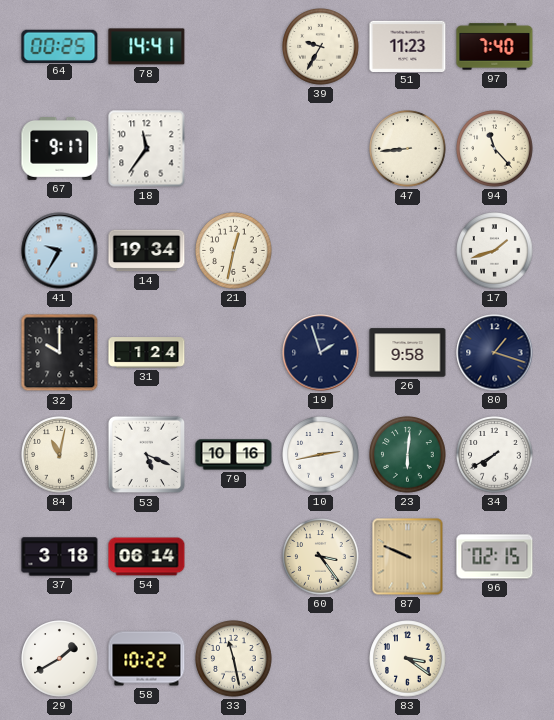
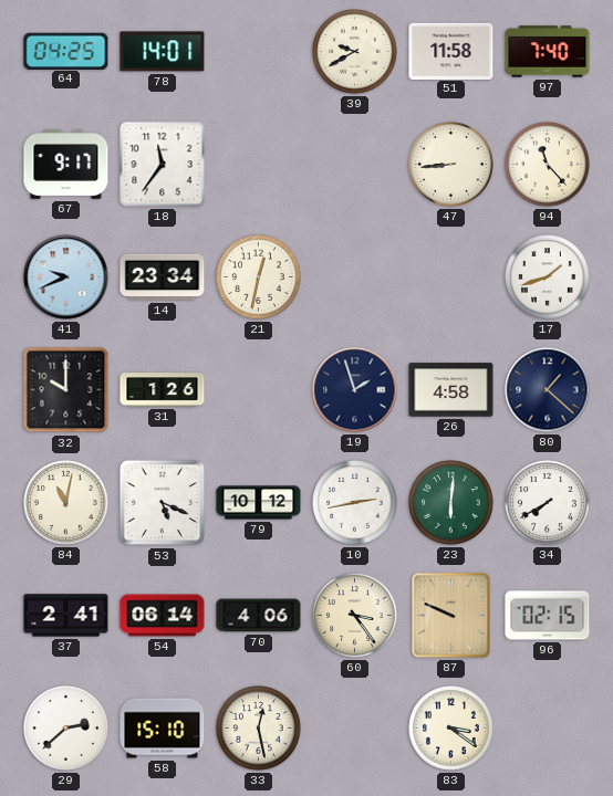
64: 00:25 -> 04:25
78: 14:41 -> 14:01
39: 9:35 -> 9:40
51: 11:23 -> 11:58
41: 9:35 -> 9:41
14: 19:34 -> 23:34
31: 1:24 -> 1:26
26: 9:58 -> 4:58
80: 1:18 -> 1:22
79: 10:16 -> 10:12
37: 3:18 -> 2:41
70: none -> 4:06
29: 1:40 -> 2:38
58: 10:22 -> 15:10
33: 11:28 -> 12:28
